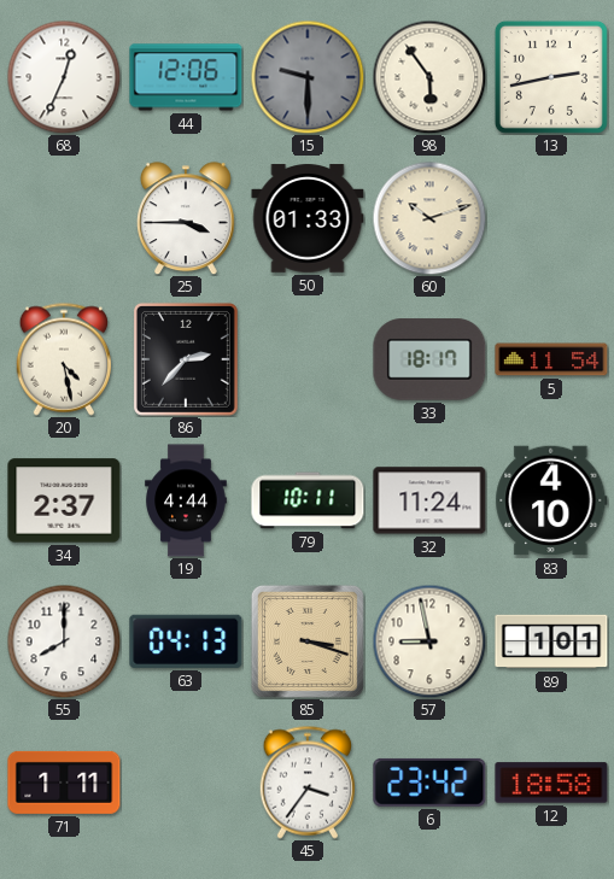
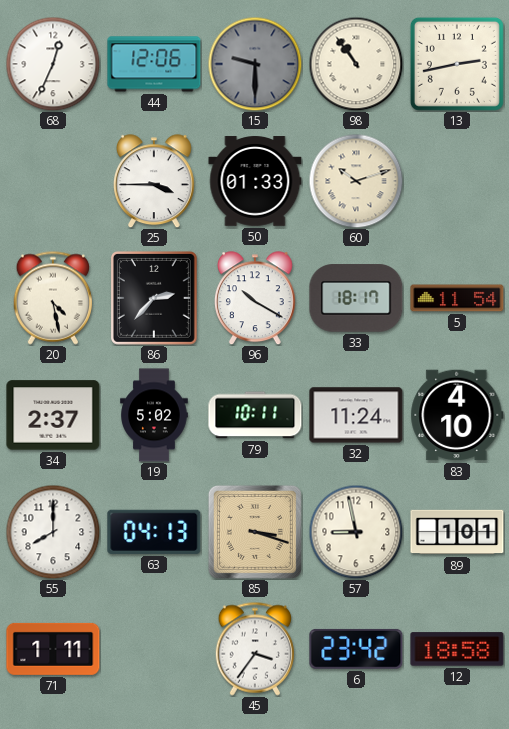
98: 5:54 -> 10:54
96: none -> 10:20
19: 4:44 -> 5:02
